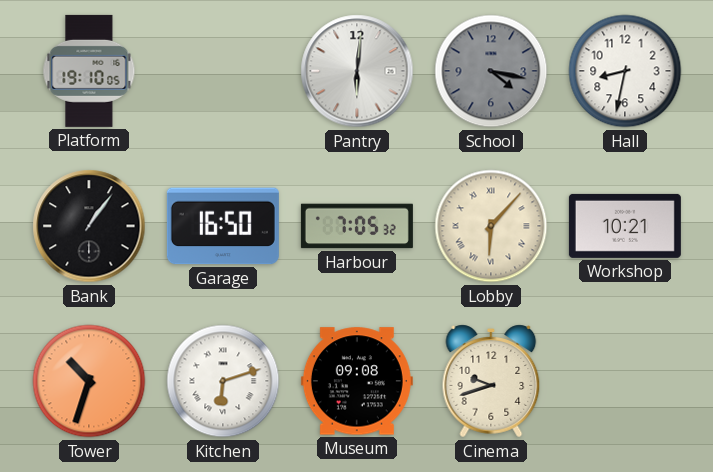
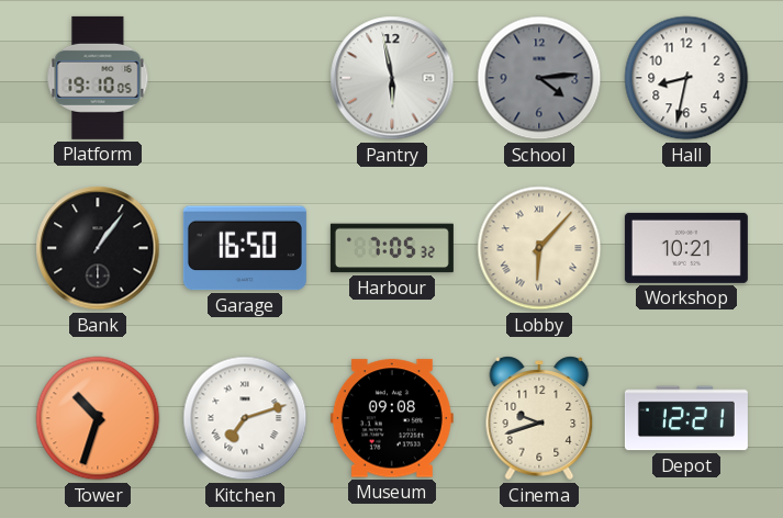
Pantry: 6:01 -> 5:58
School: 4:17 -> 4:14
Kitchen: 6:12 -> 7:12
Depot: none -> 12:21
